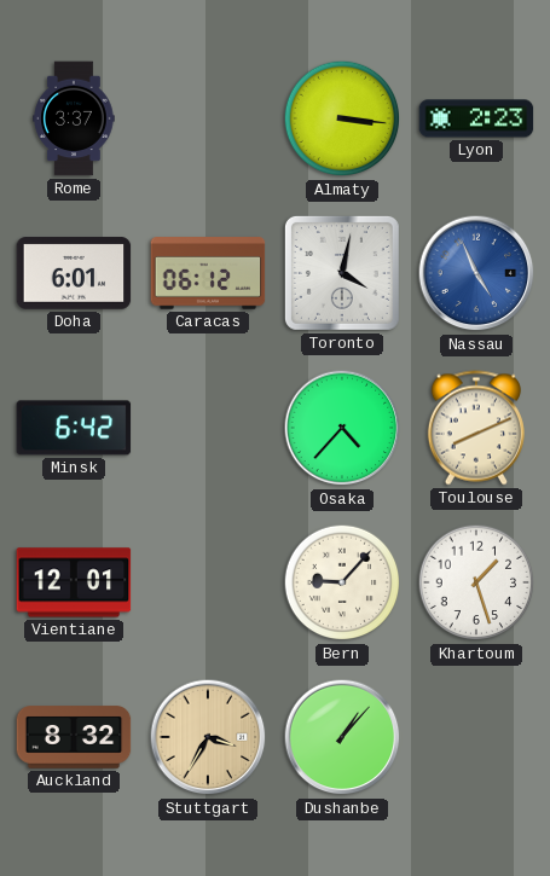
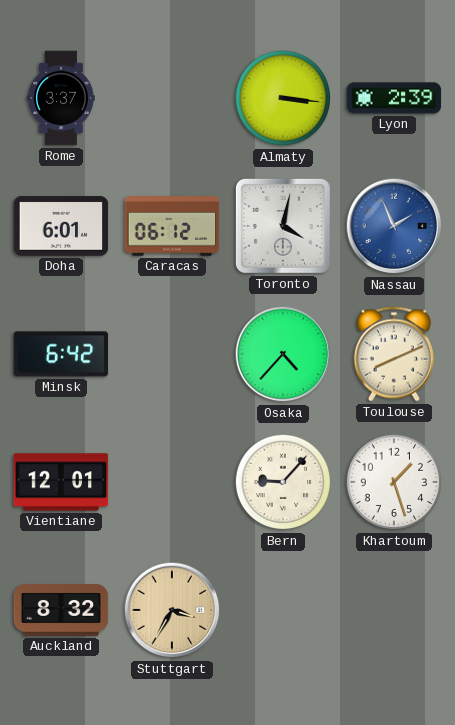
Lyon: 2:23 -> 2:39
Nassau: 4:56 -> 1:56
Dushanbe: 1:07 -> none
